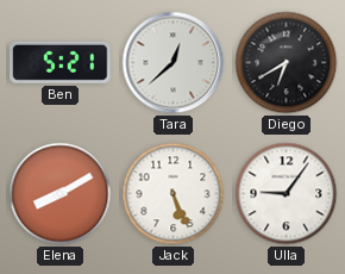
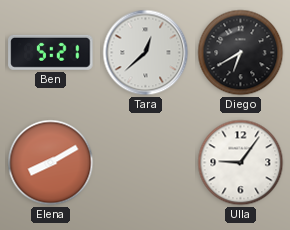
Jack: 5:26 -> none
